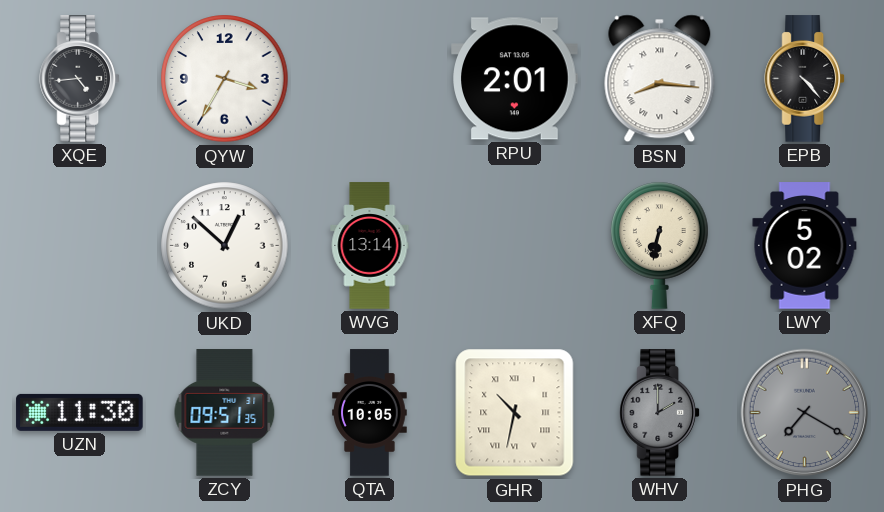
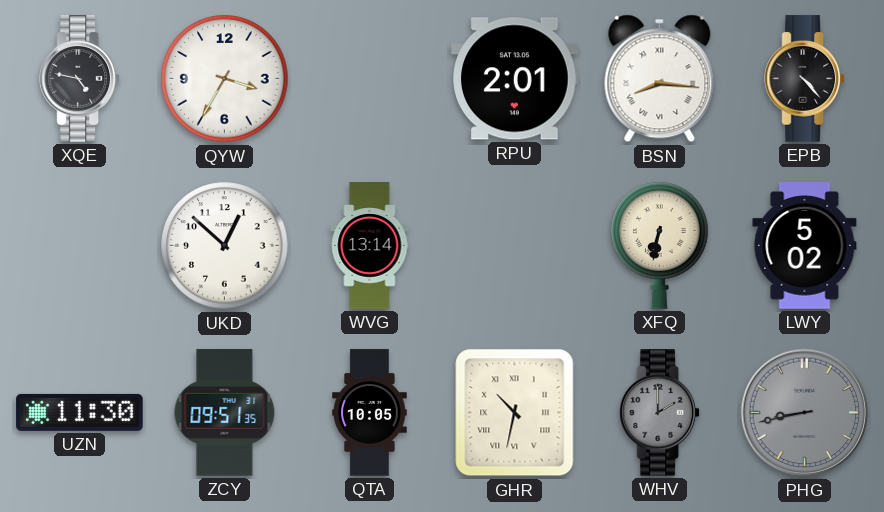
XQE: 4:44 -> 4:47
PHG: 7:20 -> 8:43
